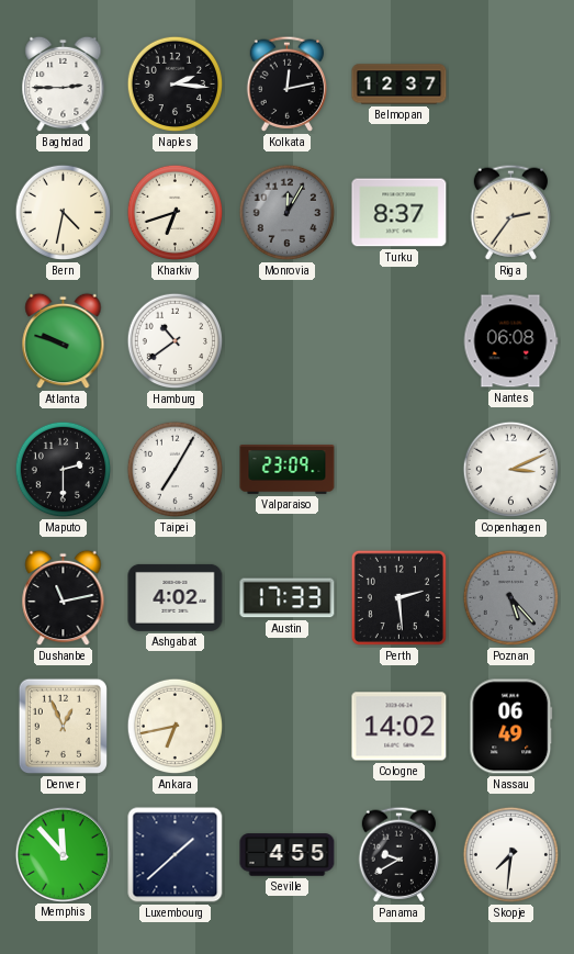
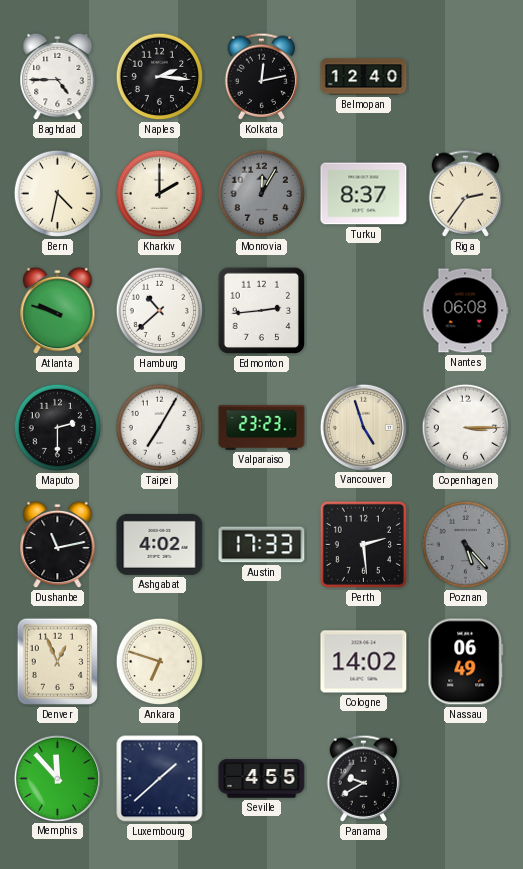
Baghdad: 2:45 -> 4:45
Belmopan: 12:37 -> 12:40
Kharkiv: 6:42 -> 2:00
Hamburg: 10:39 -> 10:38
Edmonton: none -> 2:44
Valparaiso: 23:09 -> 23:23
Vancouver: none -> 4:57
Copenhagen: 3:11 -> 3:15
Ankara: 6:43 -> 6:48
Skopje: 7:31 -> none
